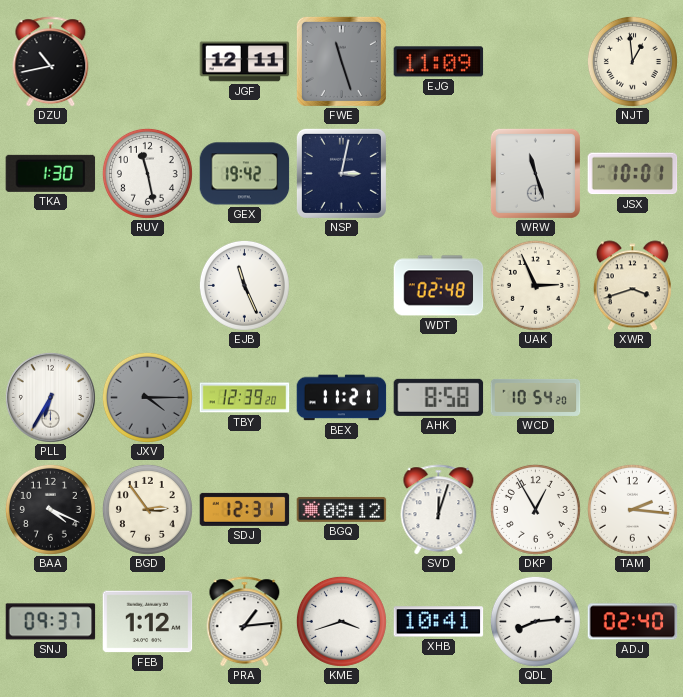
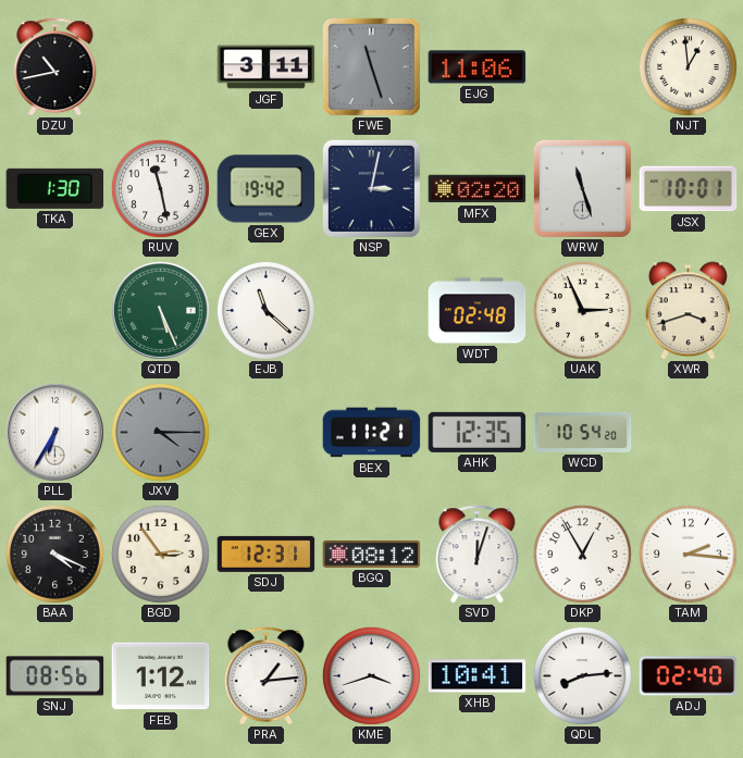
JGF: 12:11 -> 3:11
EJG: 11:09 -> 11:06
MFX: none -> 02:20
QTD: none -> 5:26
EJB: 11:26 -> 11:22
TBY: 12:39 -> none
AHK: 8:58 -> 12:35
SNJ: 09:37 -> 08:56
